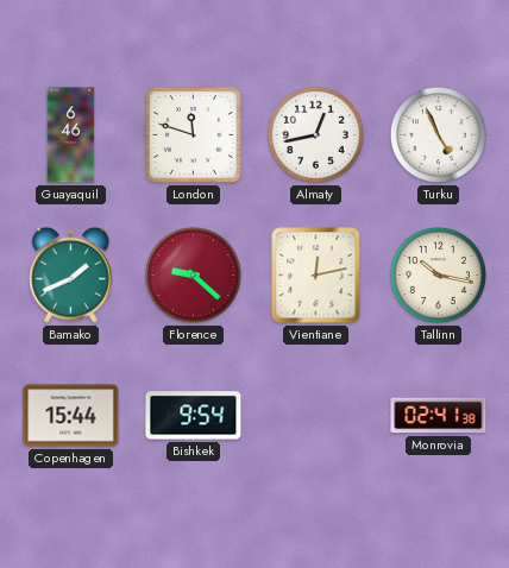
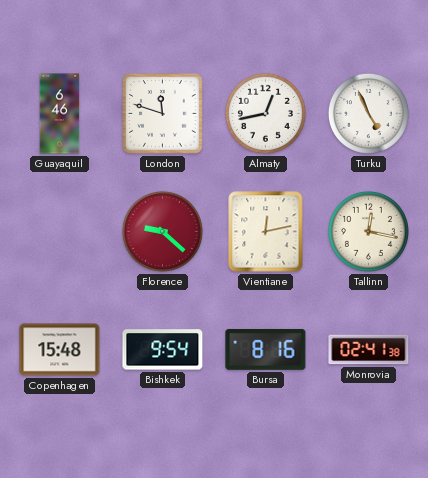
Bamako: 1:41 -> none
Tallinn: 10:17 -> 12:17
Copenhagen: 15:44 -> 15:48
Bursa: none -> 8:16
